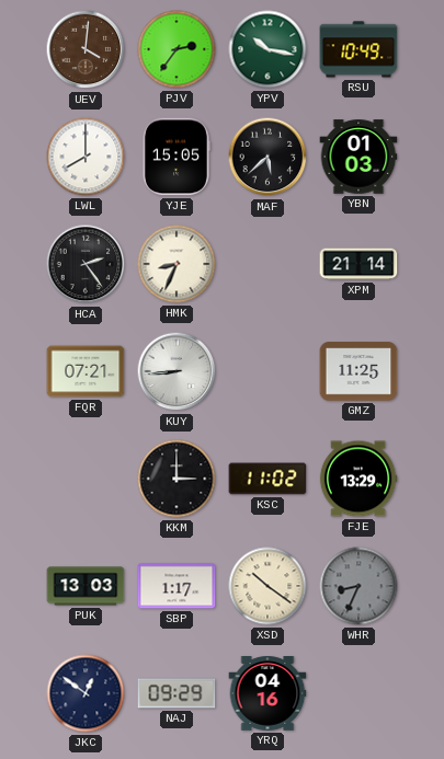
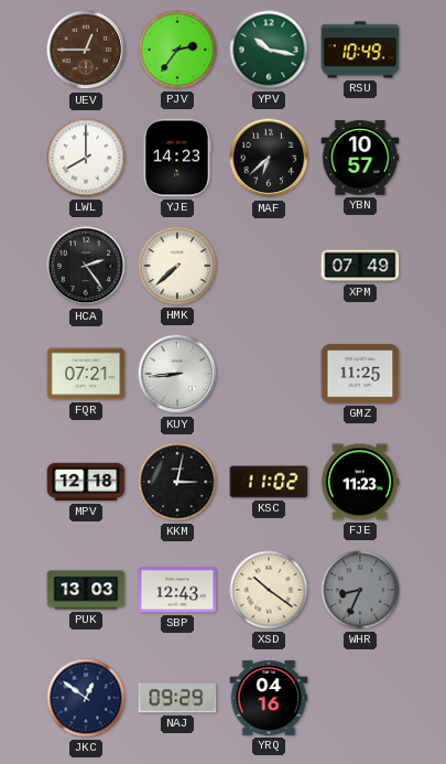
UEV: 4:01 -> 12:45
YJE: 15:05 -> 14:23
MAF: 5:38 -> 6:38
YBN: 01:03 -> 10:57
HMK: 8:34 -> 7:38
XPM: 21:14 -> 07:49
MPV: none -> 12:18
KKM: 3:00 -> 3:02
FJE: 13:29 -> 11:23
SBP: 1:17 -> 12:43
